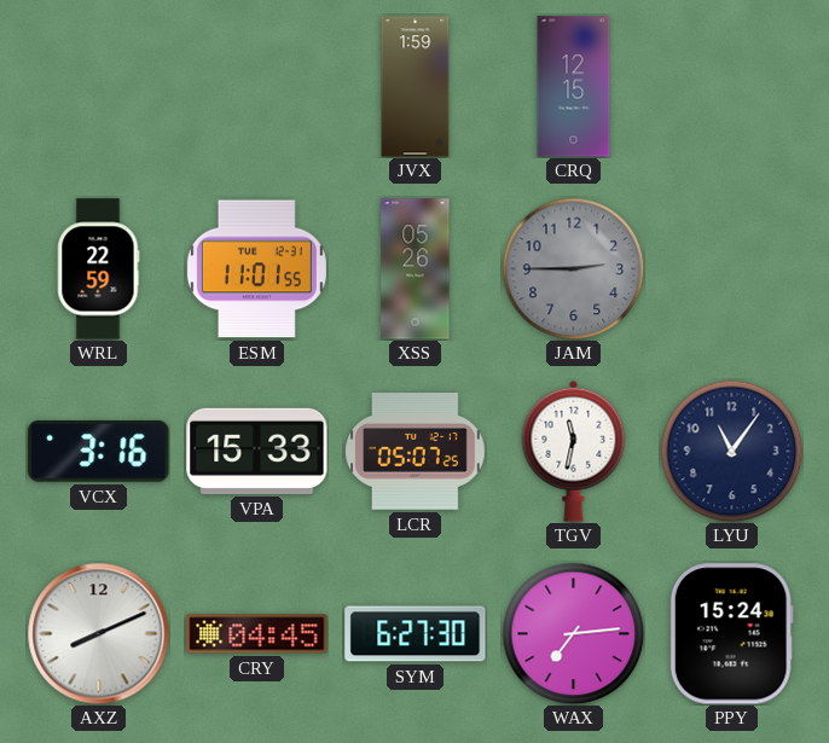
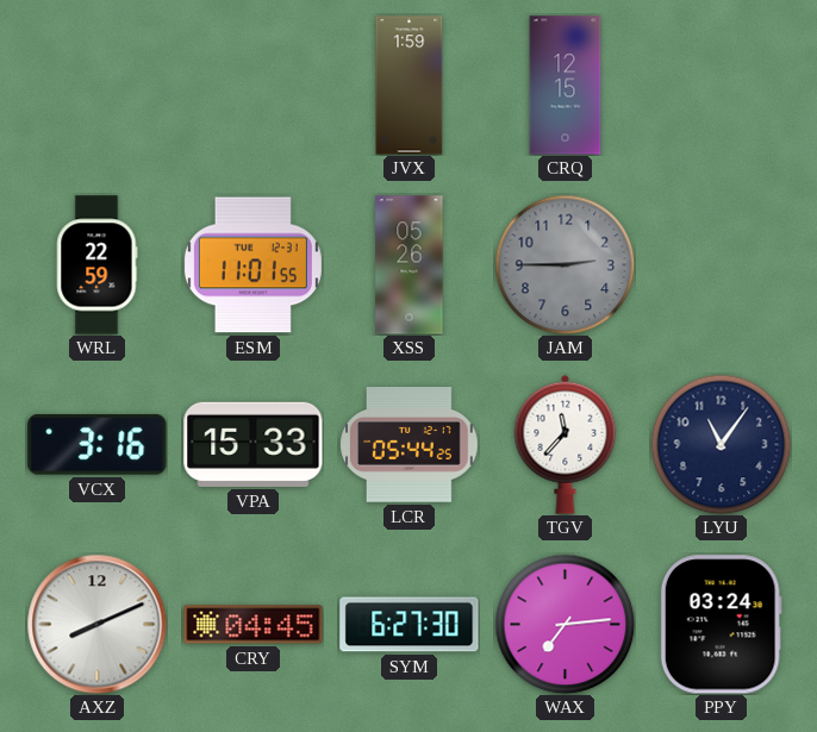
LCR: 05:07 -> 05:44
TGV: 11:32 -> 11:37
PPY: 15:24 -> 03:24
